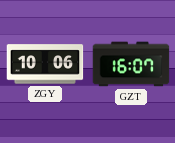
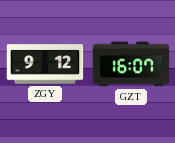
ZGY: 10:06 -> 9:12
